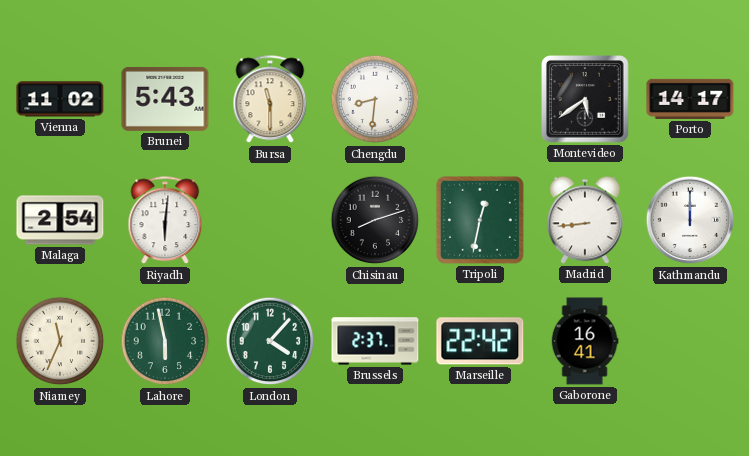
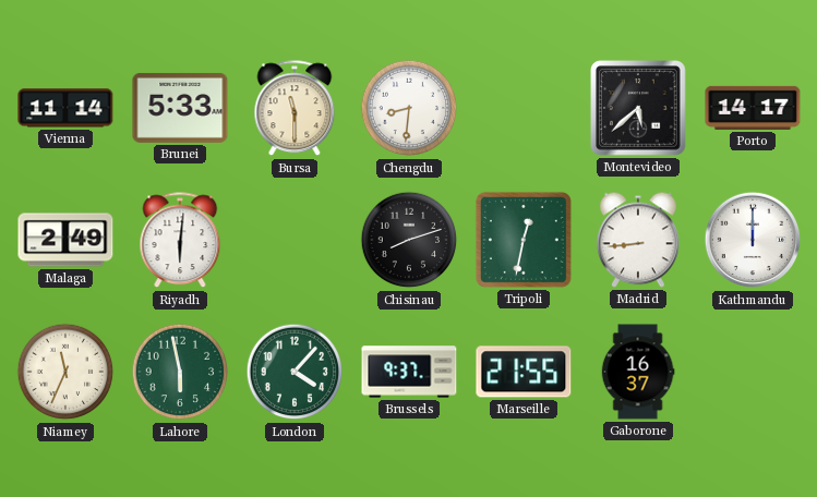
Vienna: 11:02 -> 11:14
Brunei: 5:43 -> 5:33
Montevideo: 5:39 -> 5:38
Malaga: 2:54 -> 2:49
Brussels: 2:37 -> 9:37
Marseille: 22:42 -> 21:55
Gaborone: 16:41 -> 16:37
